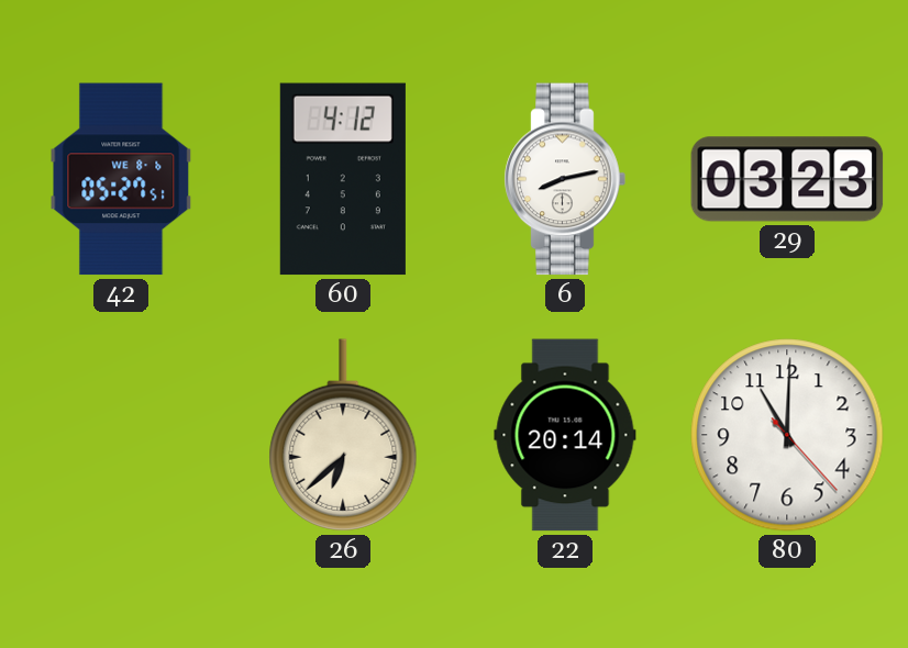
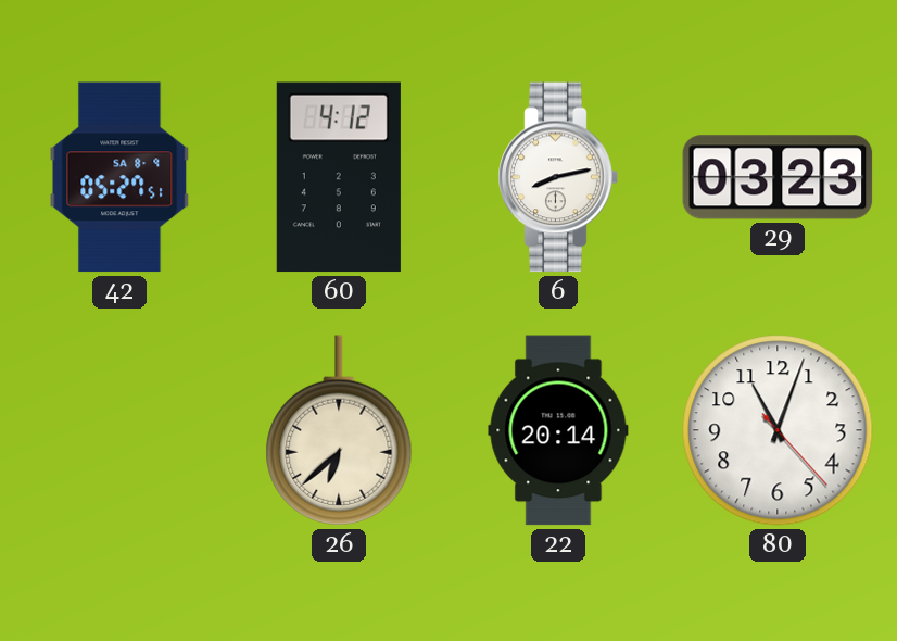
42 date: WE 8-6 -> SA 8-9
80: 11:00 -> 11:03
